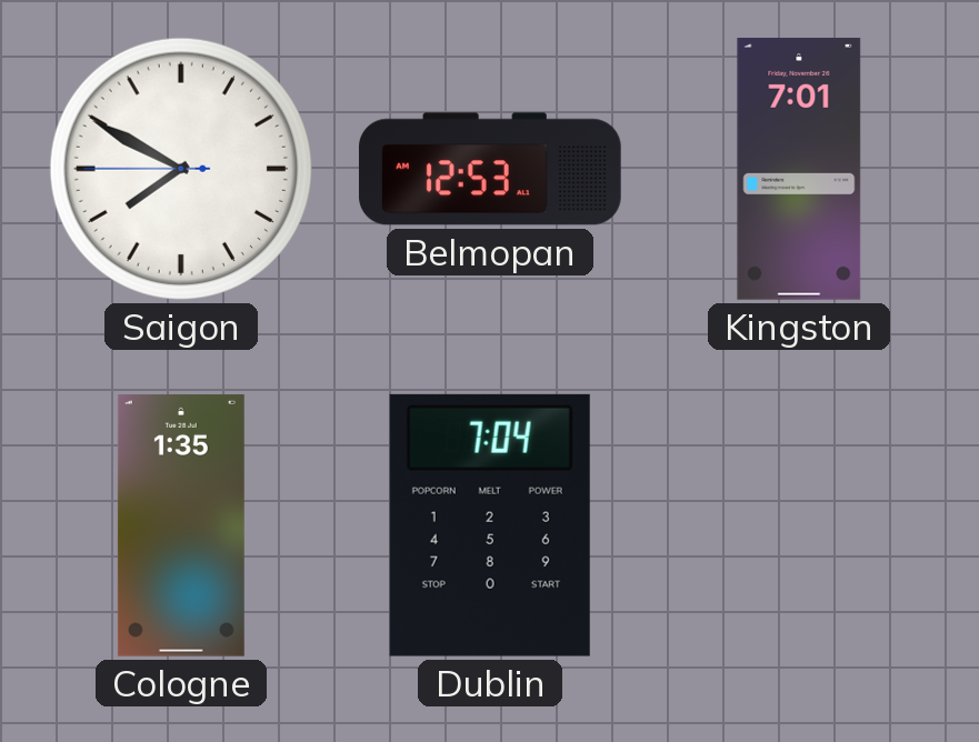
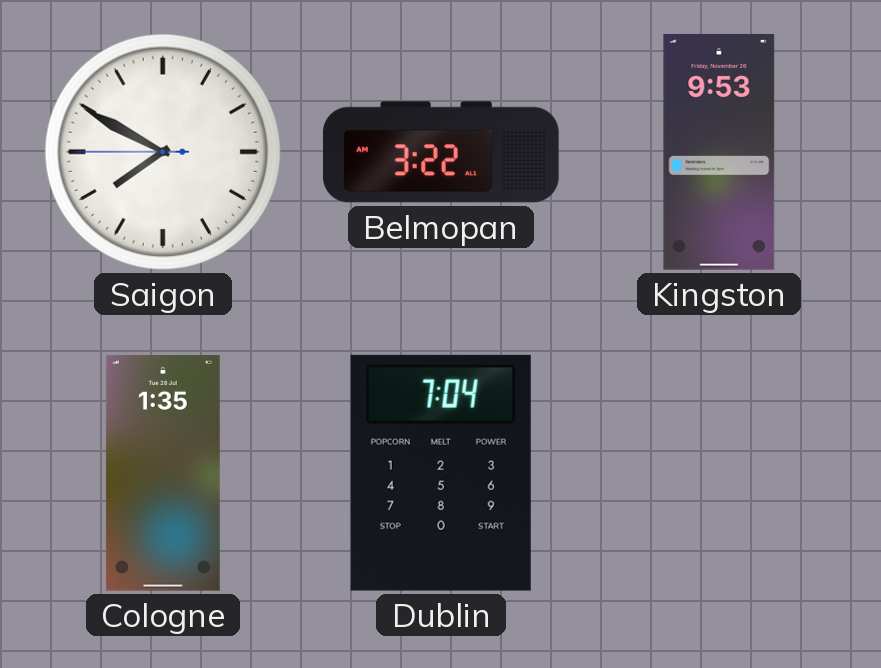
Belmopan: 12:53 -> 3:22
Kingston: 7:01 -> 9:53
